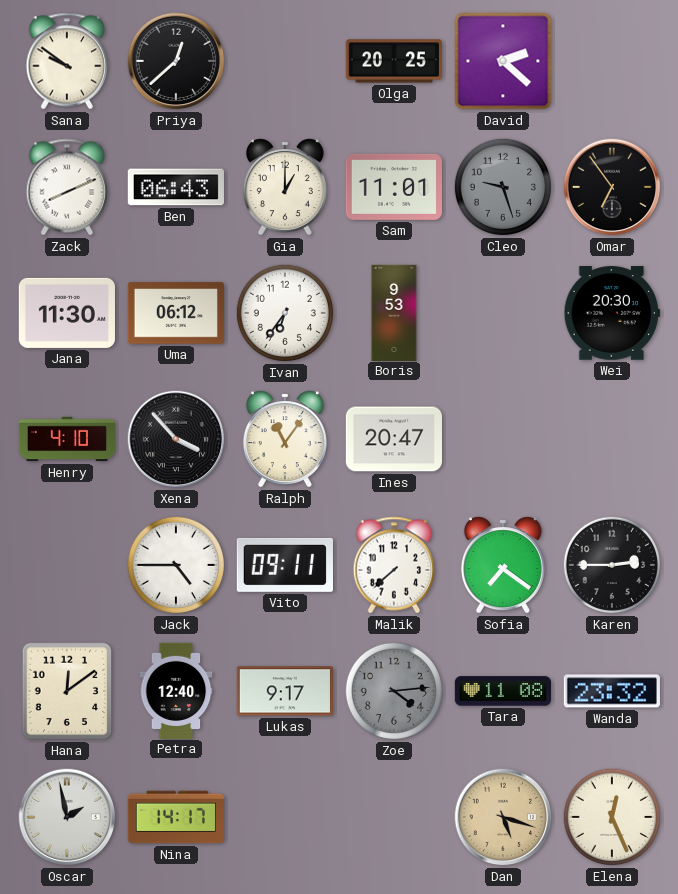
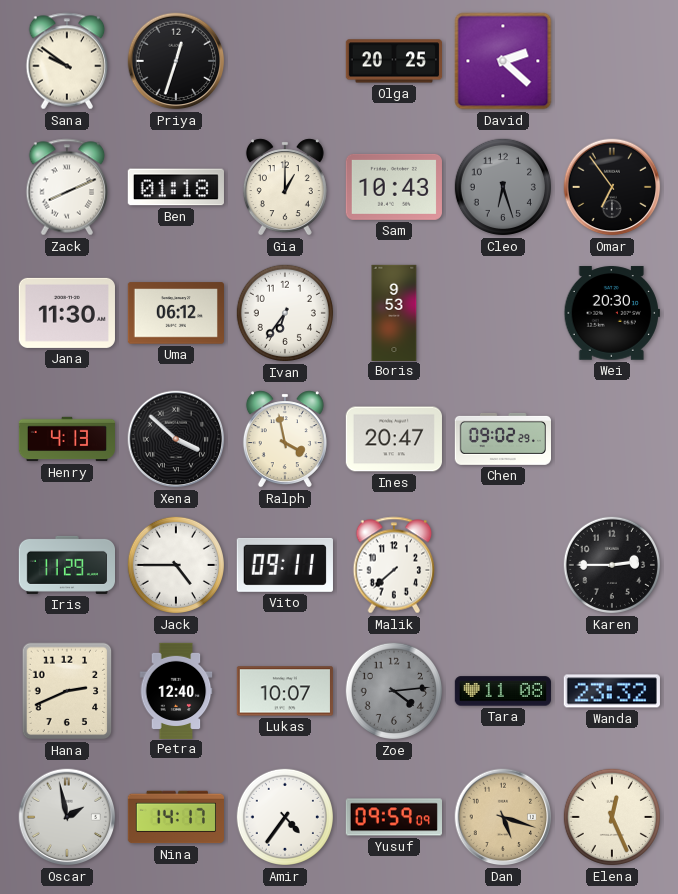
Priya: 12:38 -> 12:33
Ben: 06:43 -> 01:18
Sam: 11:01 -> 10:43
Cleo: 9:27 -> 6:27
Henry: 4:10 -> 4:13
Xena: 3:53 -> 3:52
Ralph: 11:06 -> 3:58
Chen: none -> 09:02
Iris: none -> 11:29
Sofia: 7:21 -> none
Hana: 12:09 -> 2:41
Lukas: 9:17 -> 10:07
Amir: none -> 4:36
Yusuf: none -> 09:59
